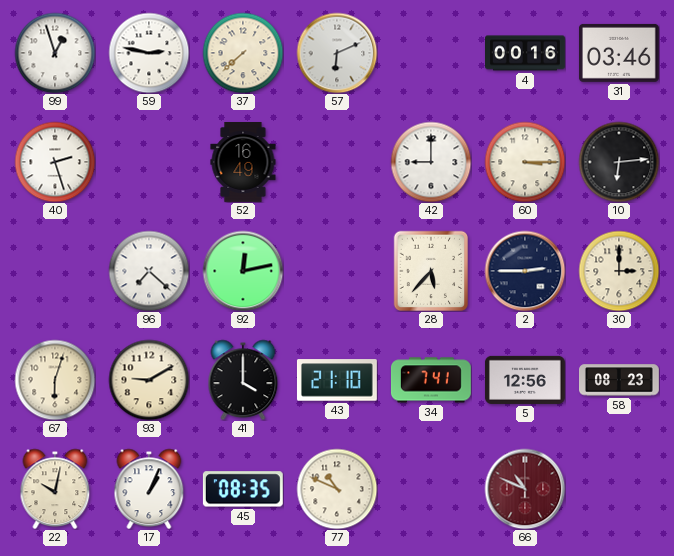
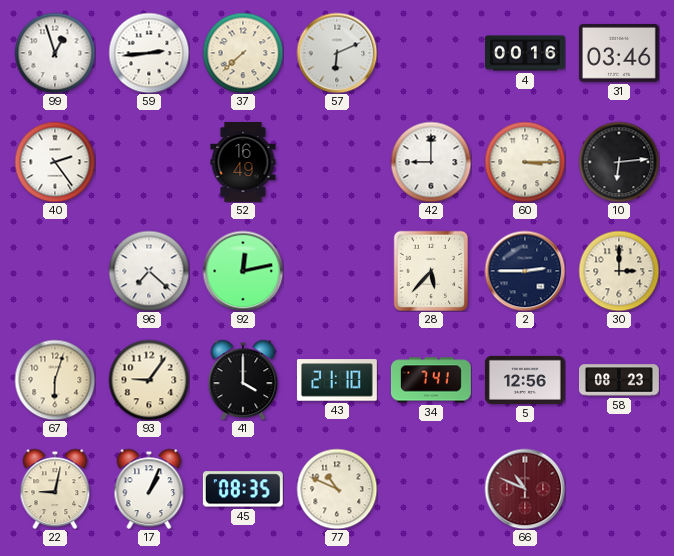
59: 2:47 -> 2:44
40: 2:27 -> 2:24
93: 9:10 -> 9:06
22: 10:02 -> 9:02
